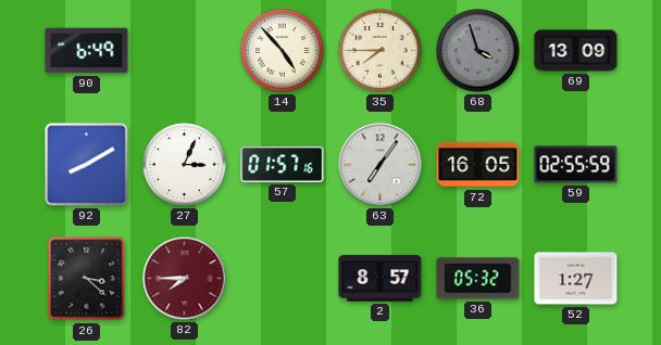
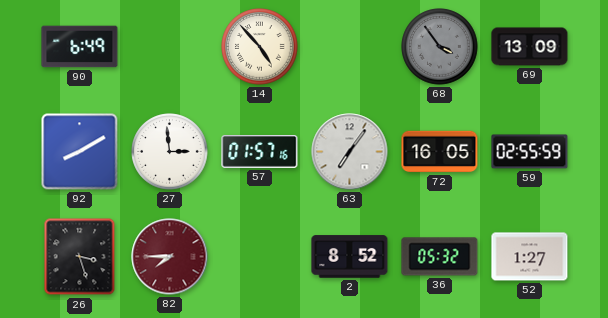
35: 7:45 -> none
68: 3:57 -> 3:54
27: 3:04 -> 2:59
26: 3:22 -> 3:27
2: 8:57 -> 8:52
